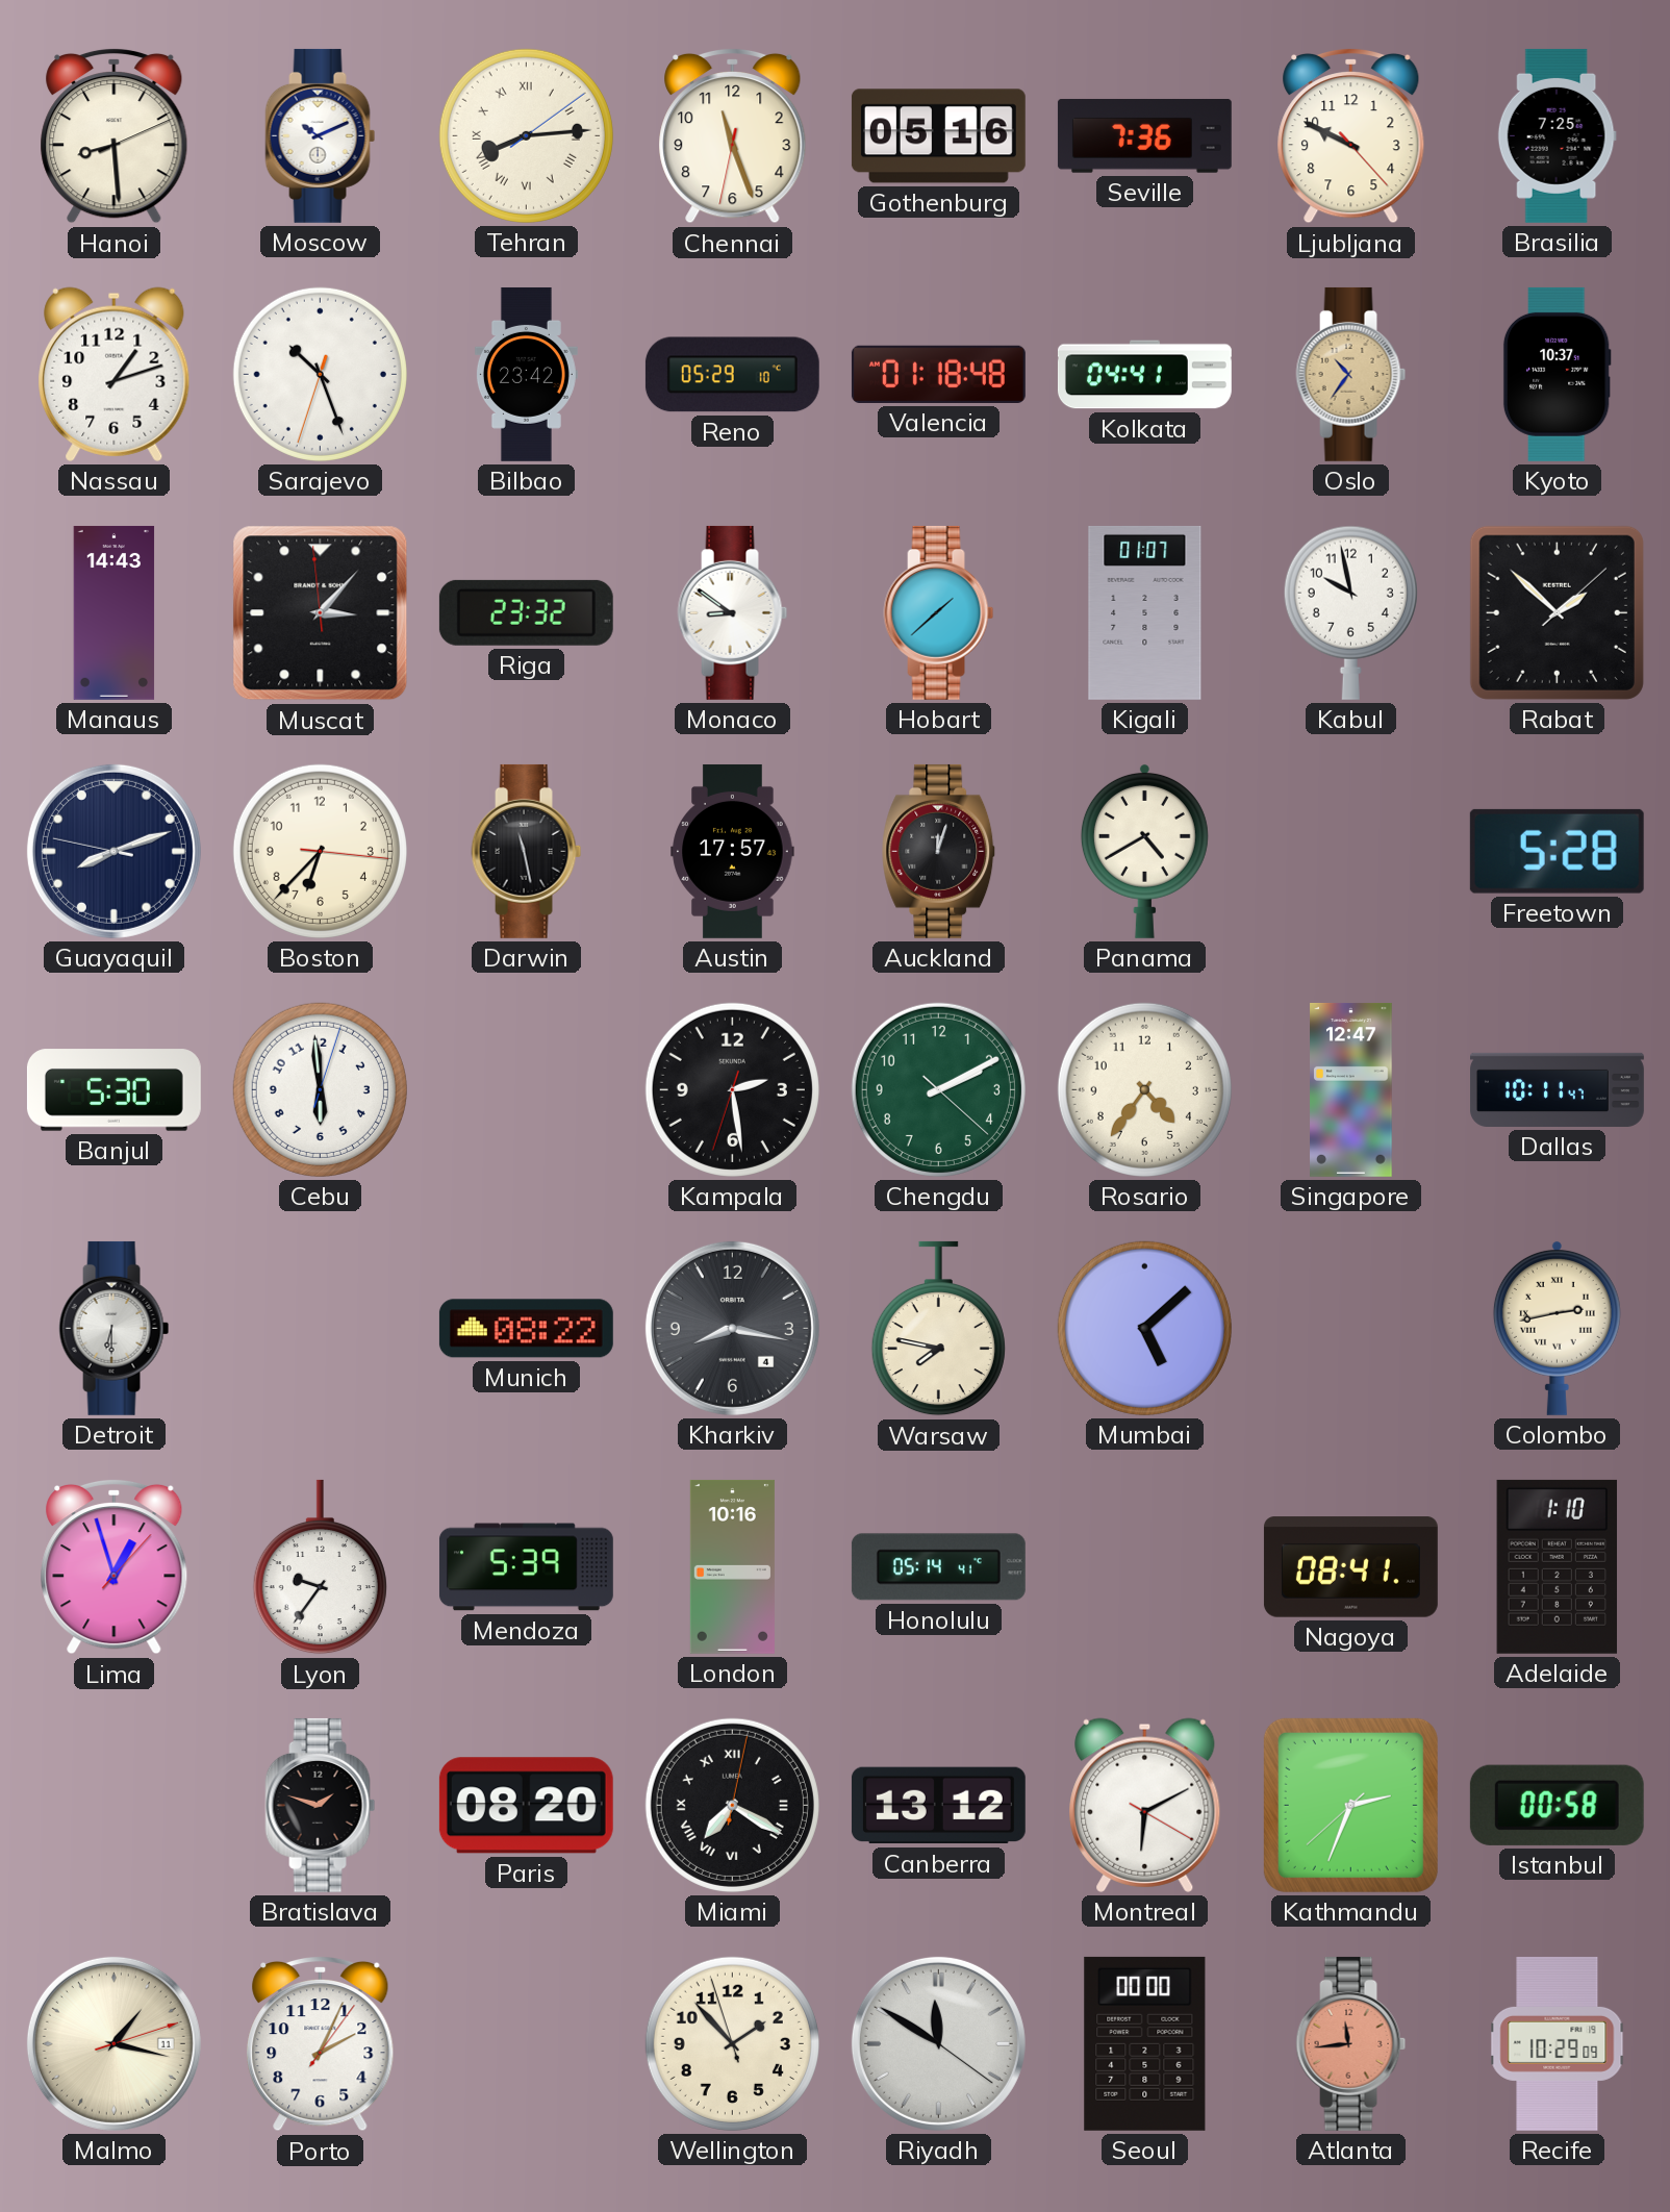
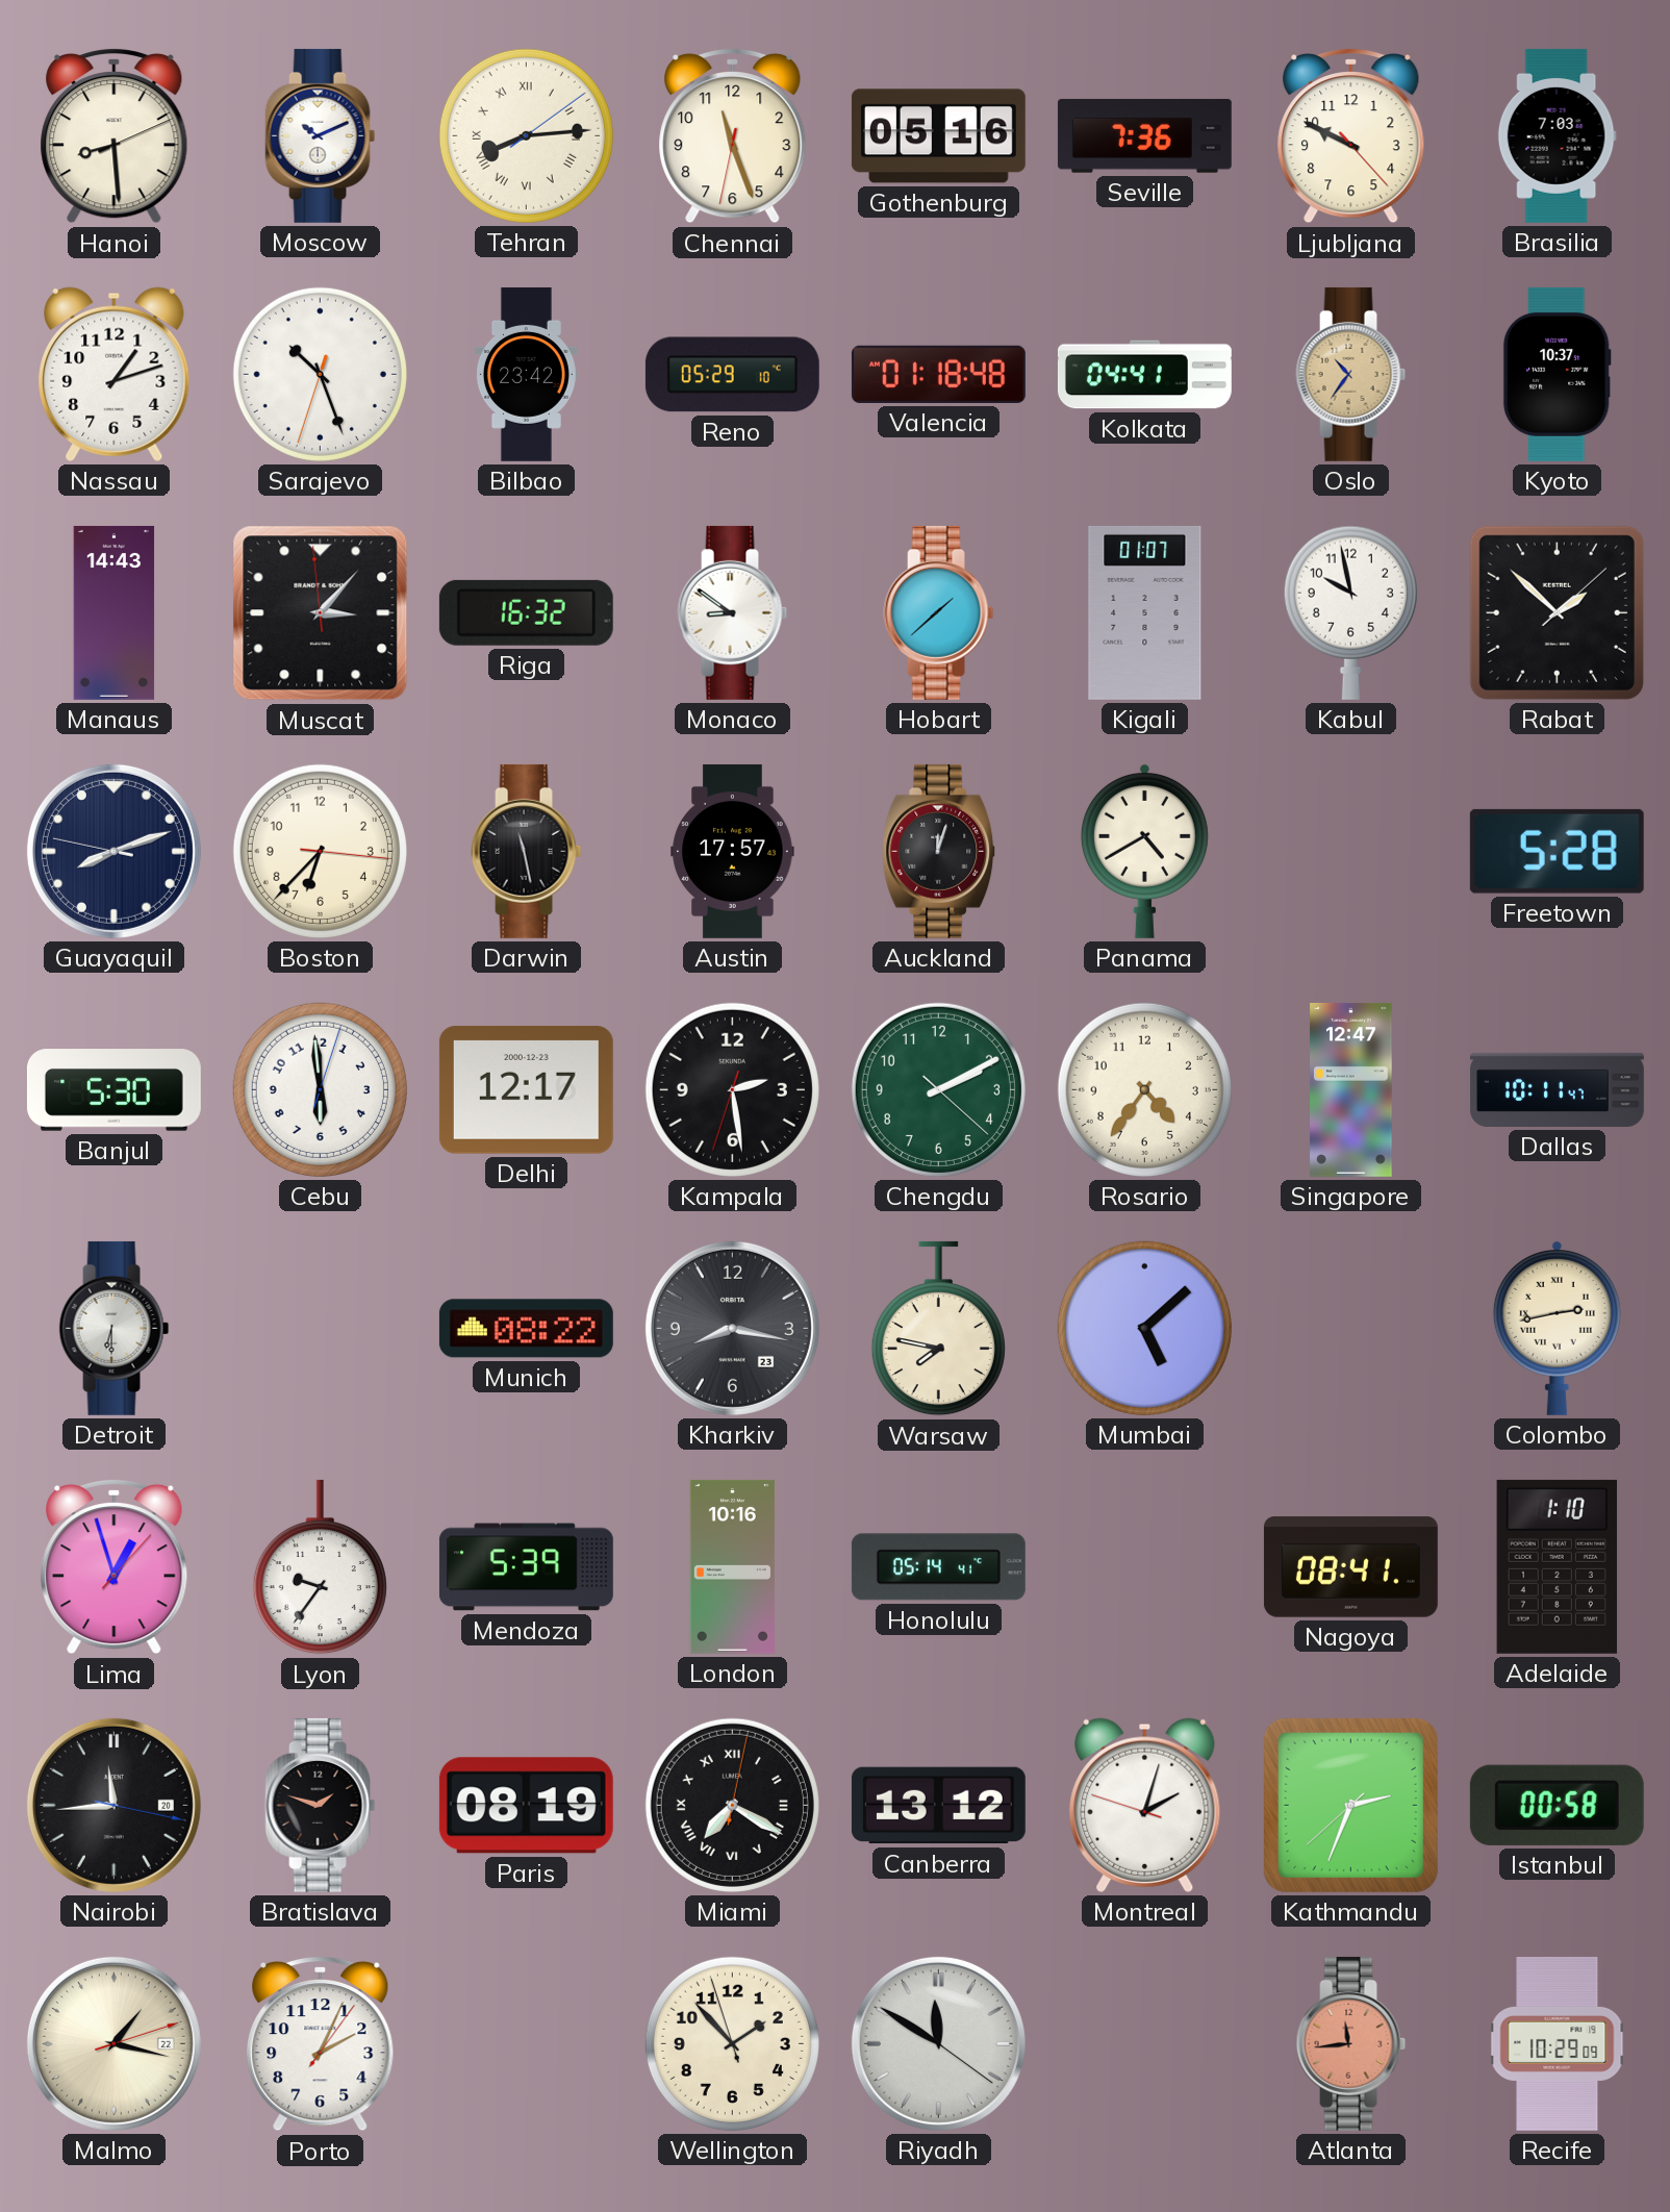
Brasilia: 7:25 -> 7:03
Riga: 23:32 -> 16:32
Delhi: none -> 12:17
Kharkiv date: 4 -> 23
Nairobi: none -> 11:44
Paris: 08:20 -> 08:19
Montreal: 6:10 -> 2:02
Malmo date: 11 -> 22
Seoul: 00:00 -> none
